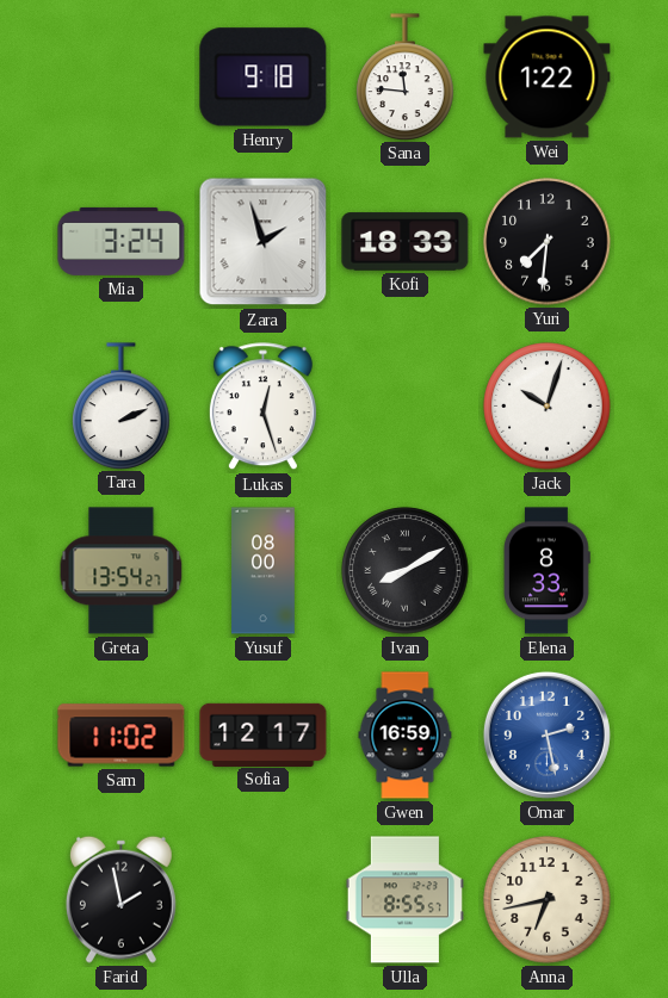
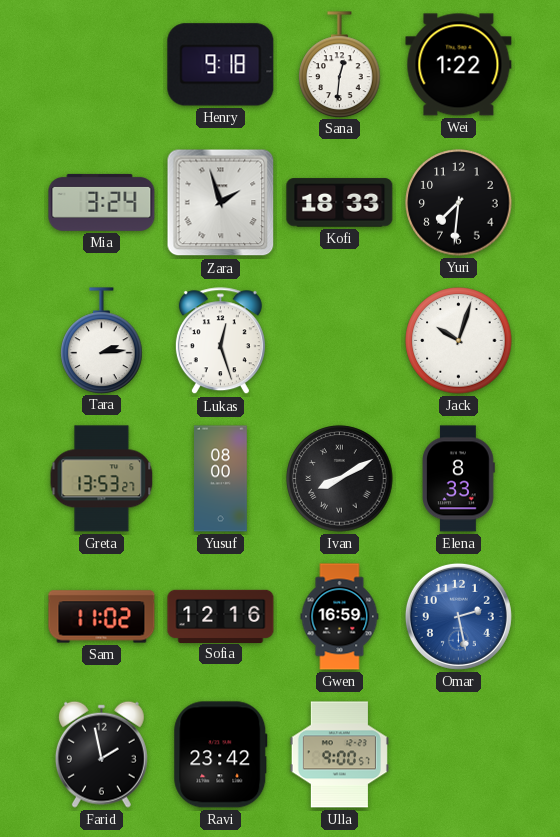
Sana: 11:46 -> 12:31
Tara: 2:11 -> 2:14
Greta: 13:54 -> 13:53
Sofia: 12:17 -> 12:16
Ravi: none -> 23:42
Ulla: 8:55 -> 9:00
Anna: 6:43 -> none
